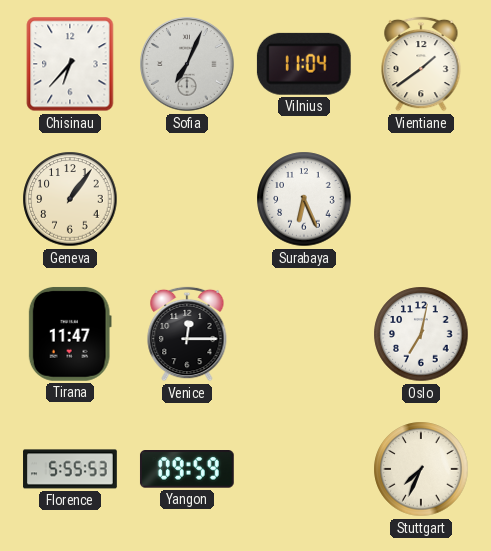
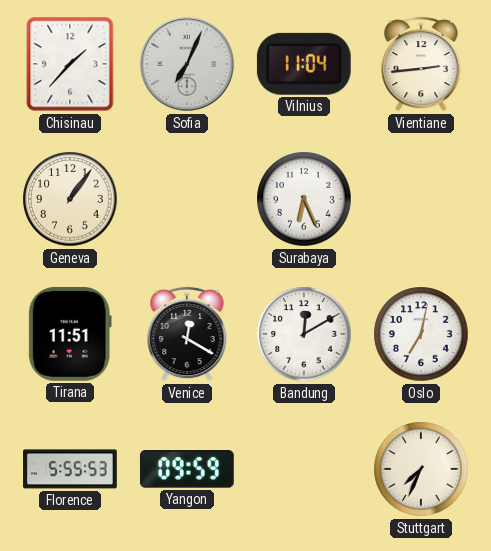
Chisinau: 6:37 -> 1:37
Vientiane: 1:39 -> 2:44
Tirana: 11:47 -> 11:51
Venice: 12:15 -> 12:20
Bandung: none -> 12:10
